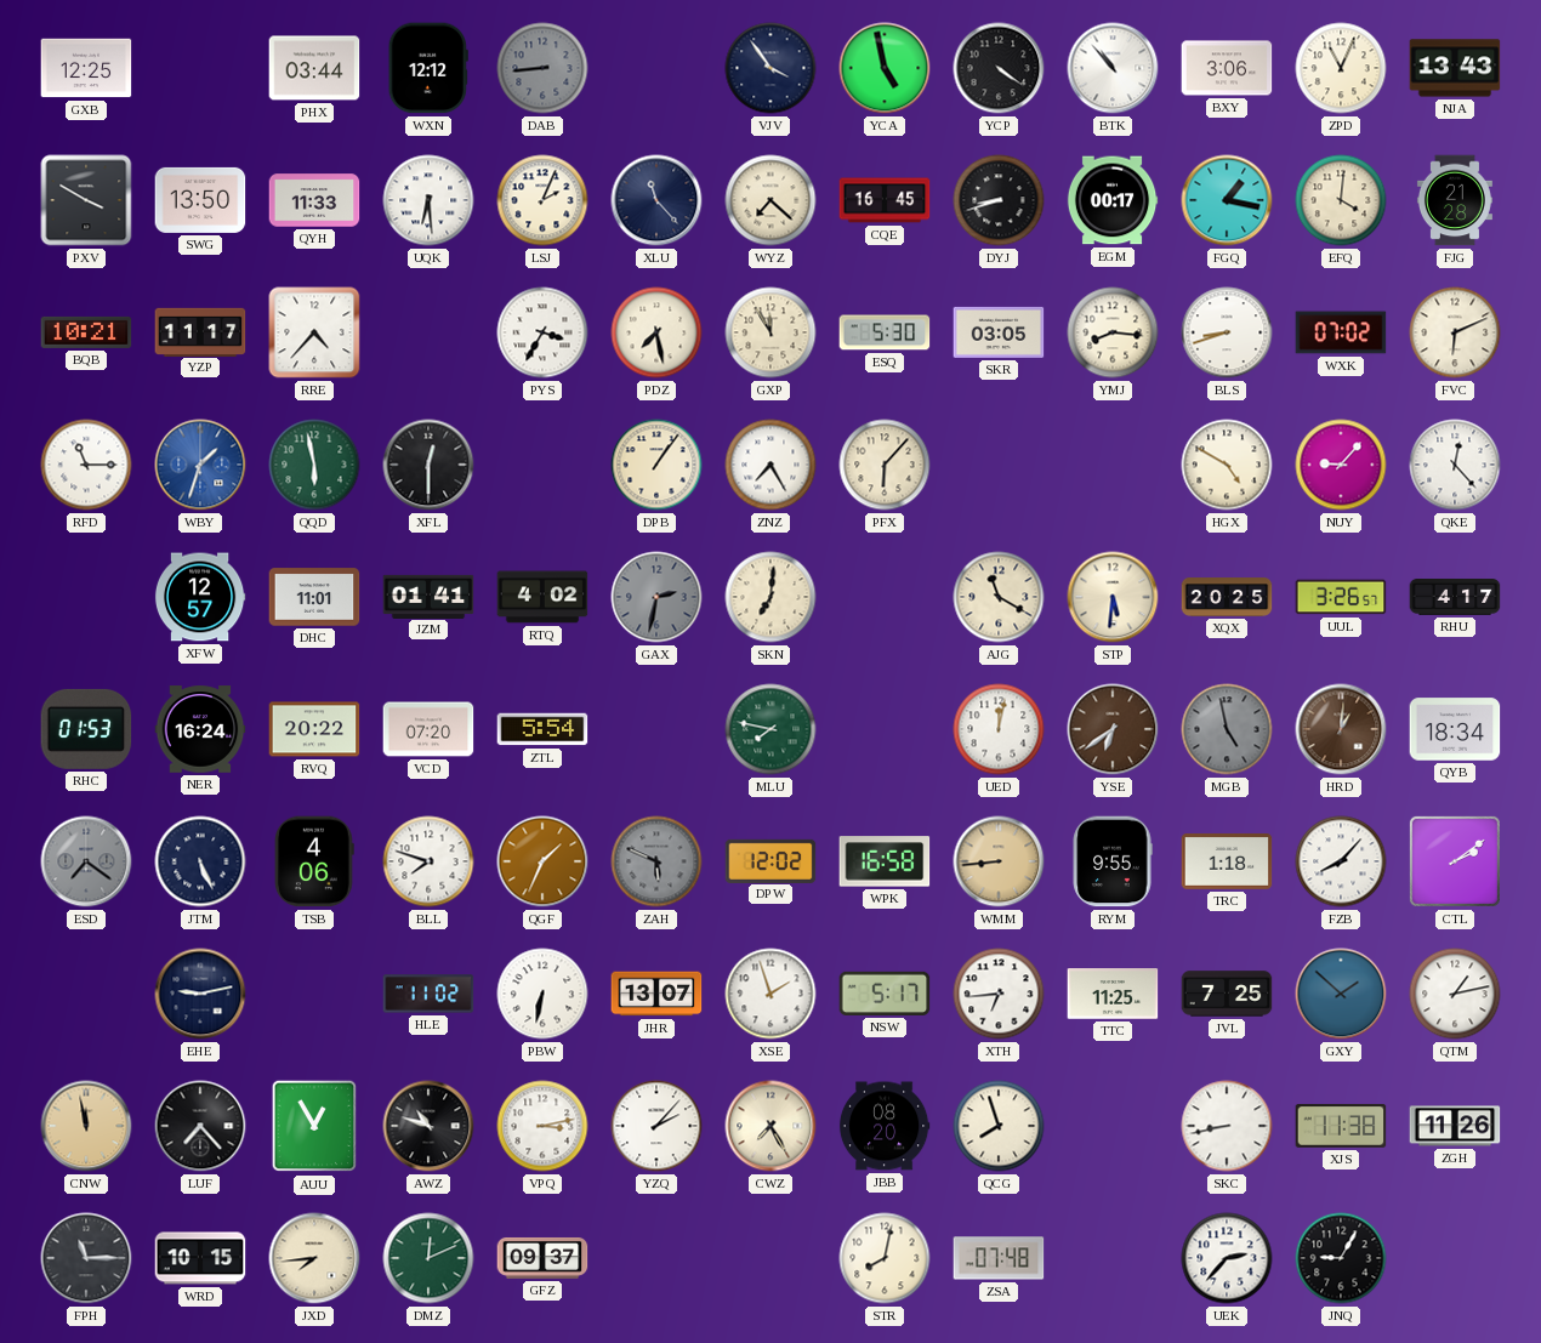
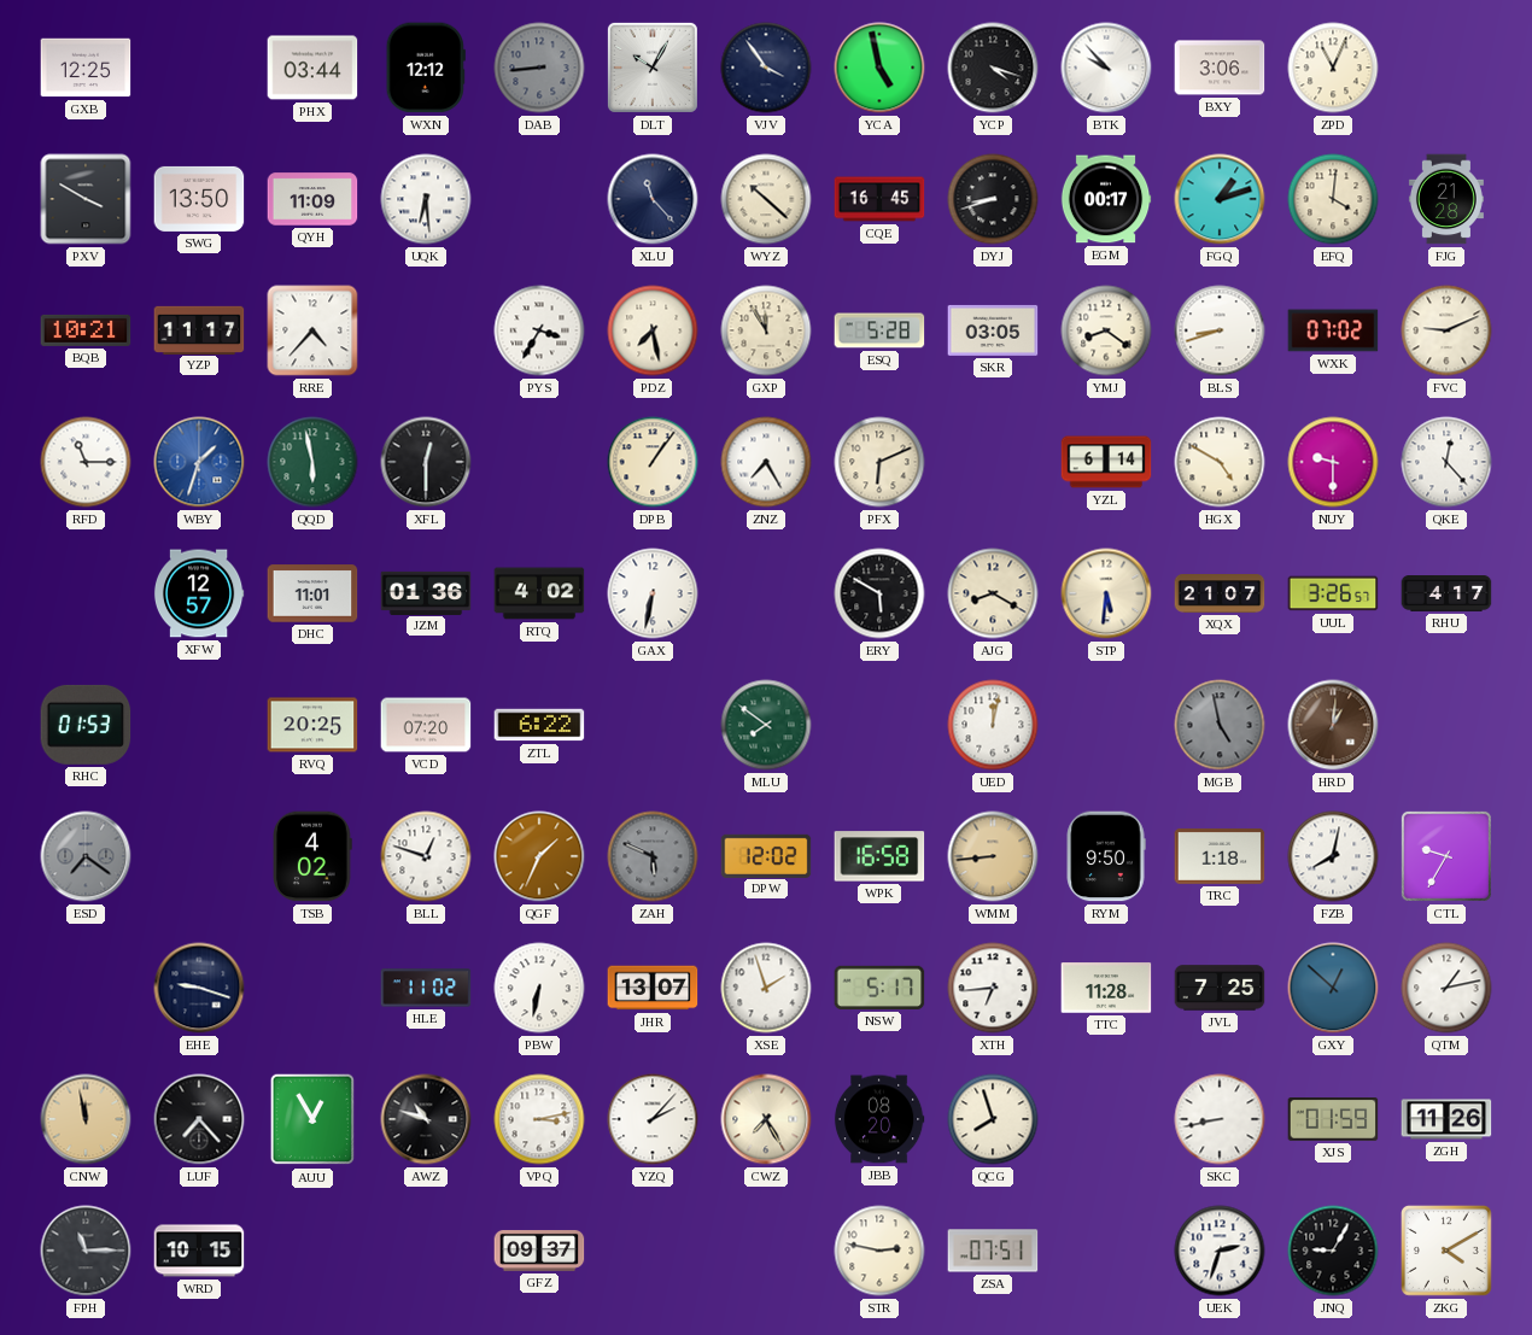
DLT: none -> 10:05
YCP: 4:21 -> 4:18
BTK: 10:53 -> 9:53
NJA: 13:43 -> none
QYH: 11:33 -> 11:09
LSJ: 2:04 -> none
WYZ: 7:22 -> 10:22
FGQ: 1:17 -> 1:12
ESQ: 5:30 -> 5:28
YMJ: 8:16 -> 8:21
FVC: 6:11 -> 9:11
PFX: 6:07 -> 6:11
YZL: none -> 6:14
NUY: 9:07 -> 9:30
JZM: 01:41 -> 01:36
GAX: 2:32 -> 6:32
GAX dial: grey -> white
SKN: 7:01 -> none
ERY: none -> 5:50
AJG: 11:20 -> 8:20
XQX: 20:25 -> 21:07
NER: 16:24 -> none
RVQ: 20:22 -> 20:25
ZTL: 5:54 -> 6:22
MLU: 7:47 -> 7:51
YSE: 6:39 -> none
QYB: 18:34 -> none
JTM: 5:26 -> none
TSB: 4:06 -> 4:02
BLL: 7:48 -> 12:48
RYM: 9:55 -> 9:50
FZB: 8:07 -> 8:02
CTL: 2:09 -> 9:35
EHE: 9:13 -> 9:18
TTC: 11:25 -> 11:28
GXY: 1:52 -> 12:52
XJS: 11:38 -> 01:59
JXD: 7:44 -> none
DMZ: 12:11 -> none
STR: 8:02 -> 2:47
ZSA: 07:48 -> 07:51
UEK: 2:37 -> 2:33
ZKG: none -> 4:10
